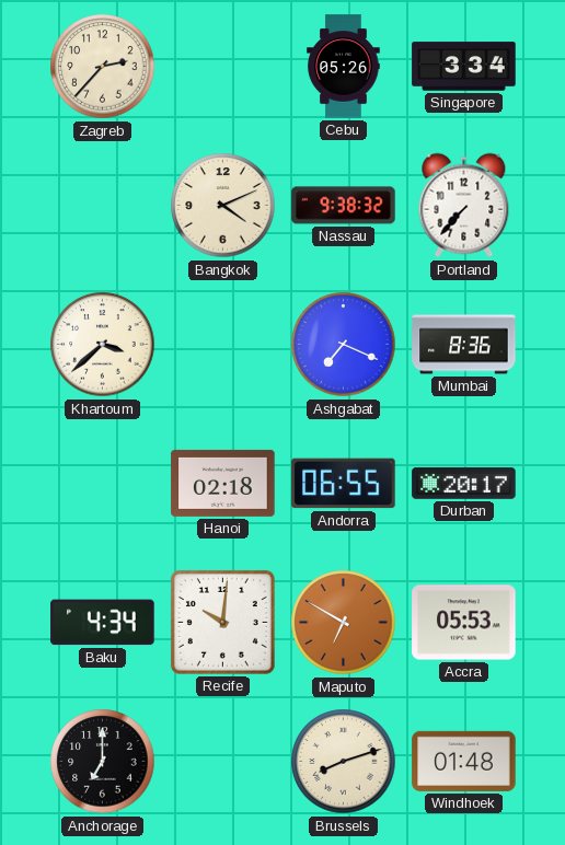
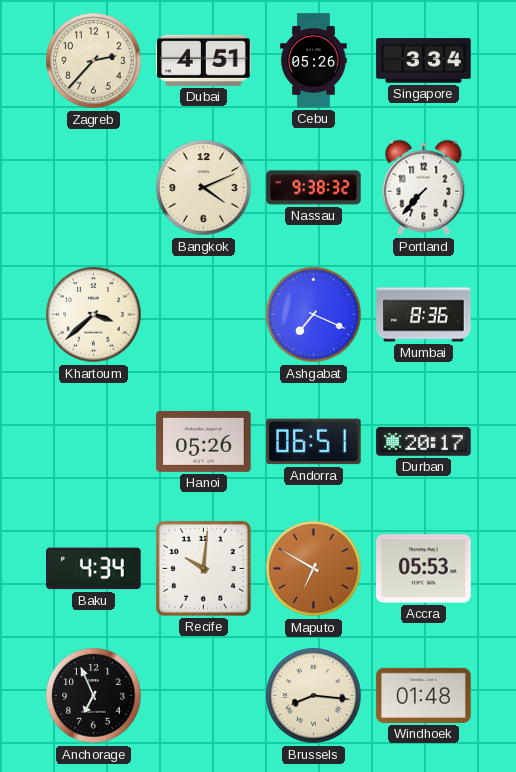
Dubai: none -> 4:51
Hanoi: 02:18 -> 05:26
Andorra: 06:55 -> 06:51
Anchorage: 7:00 -> 6:56
Brussels: 8:12 -> 8:16
